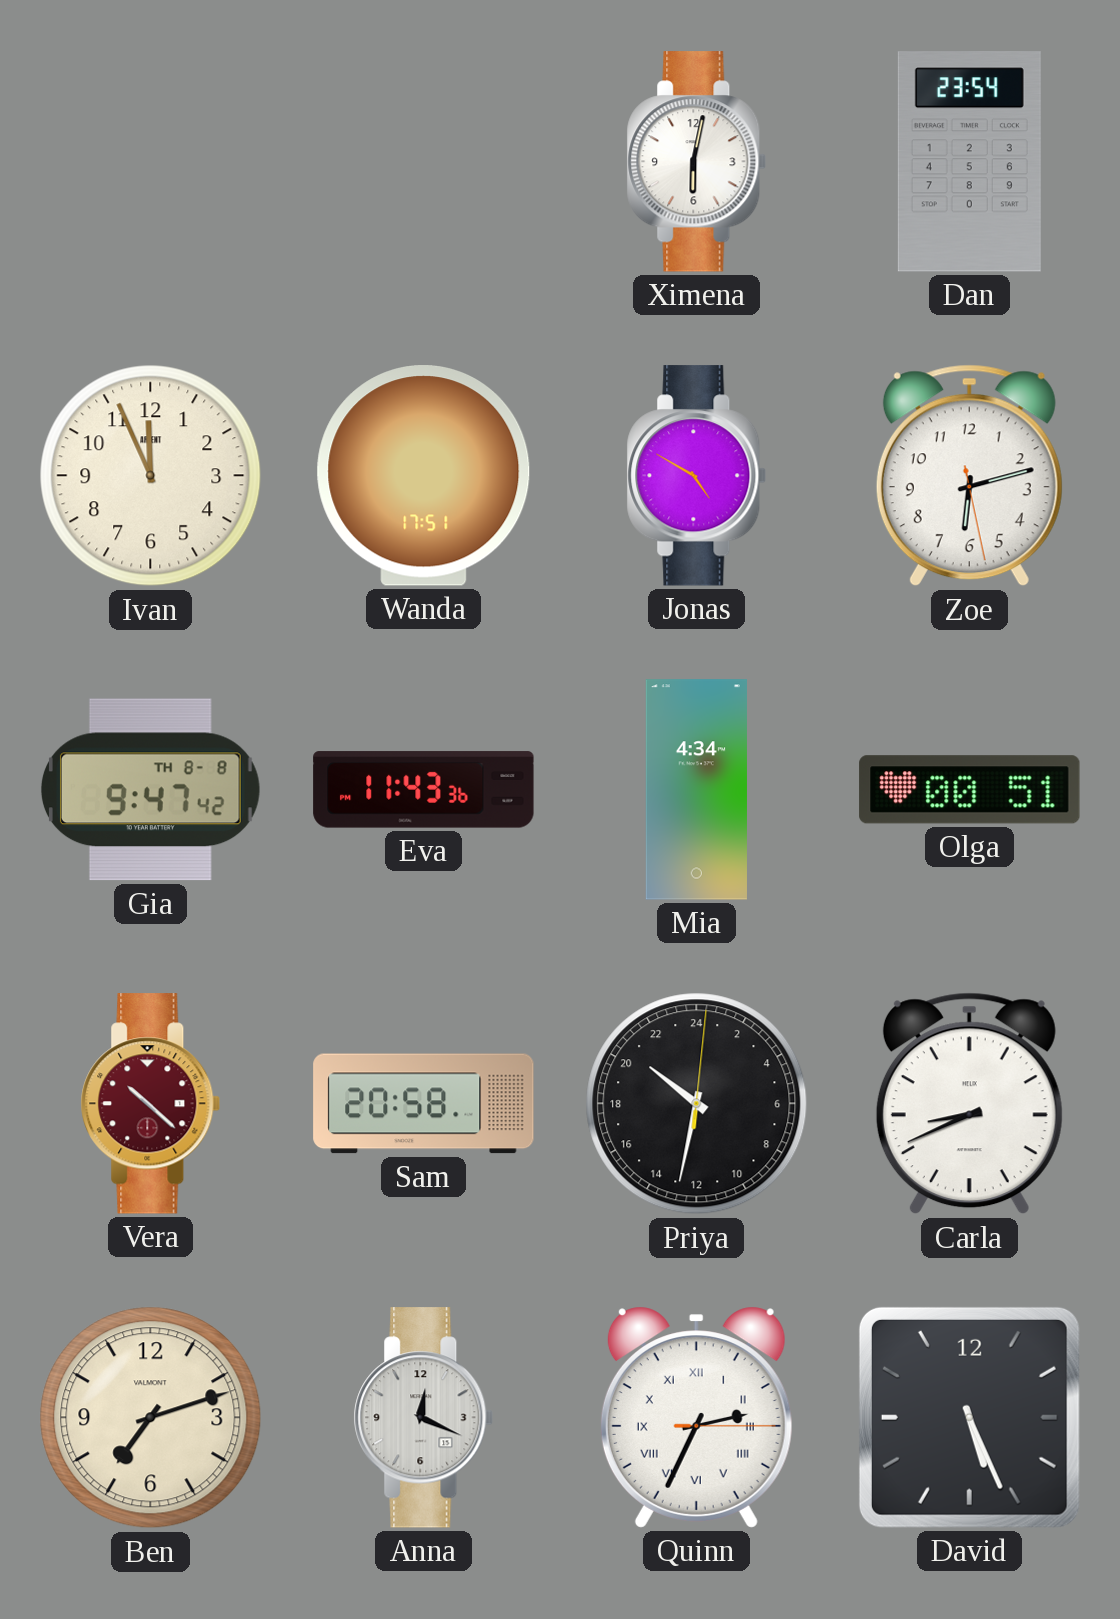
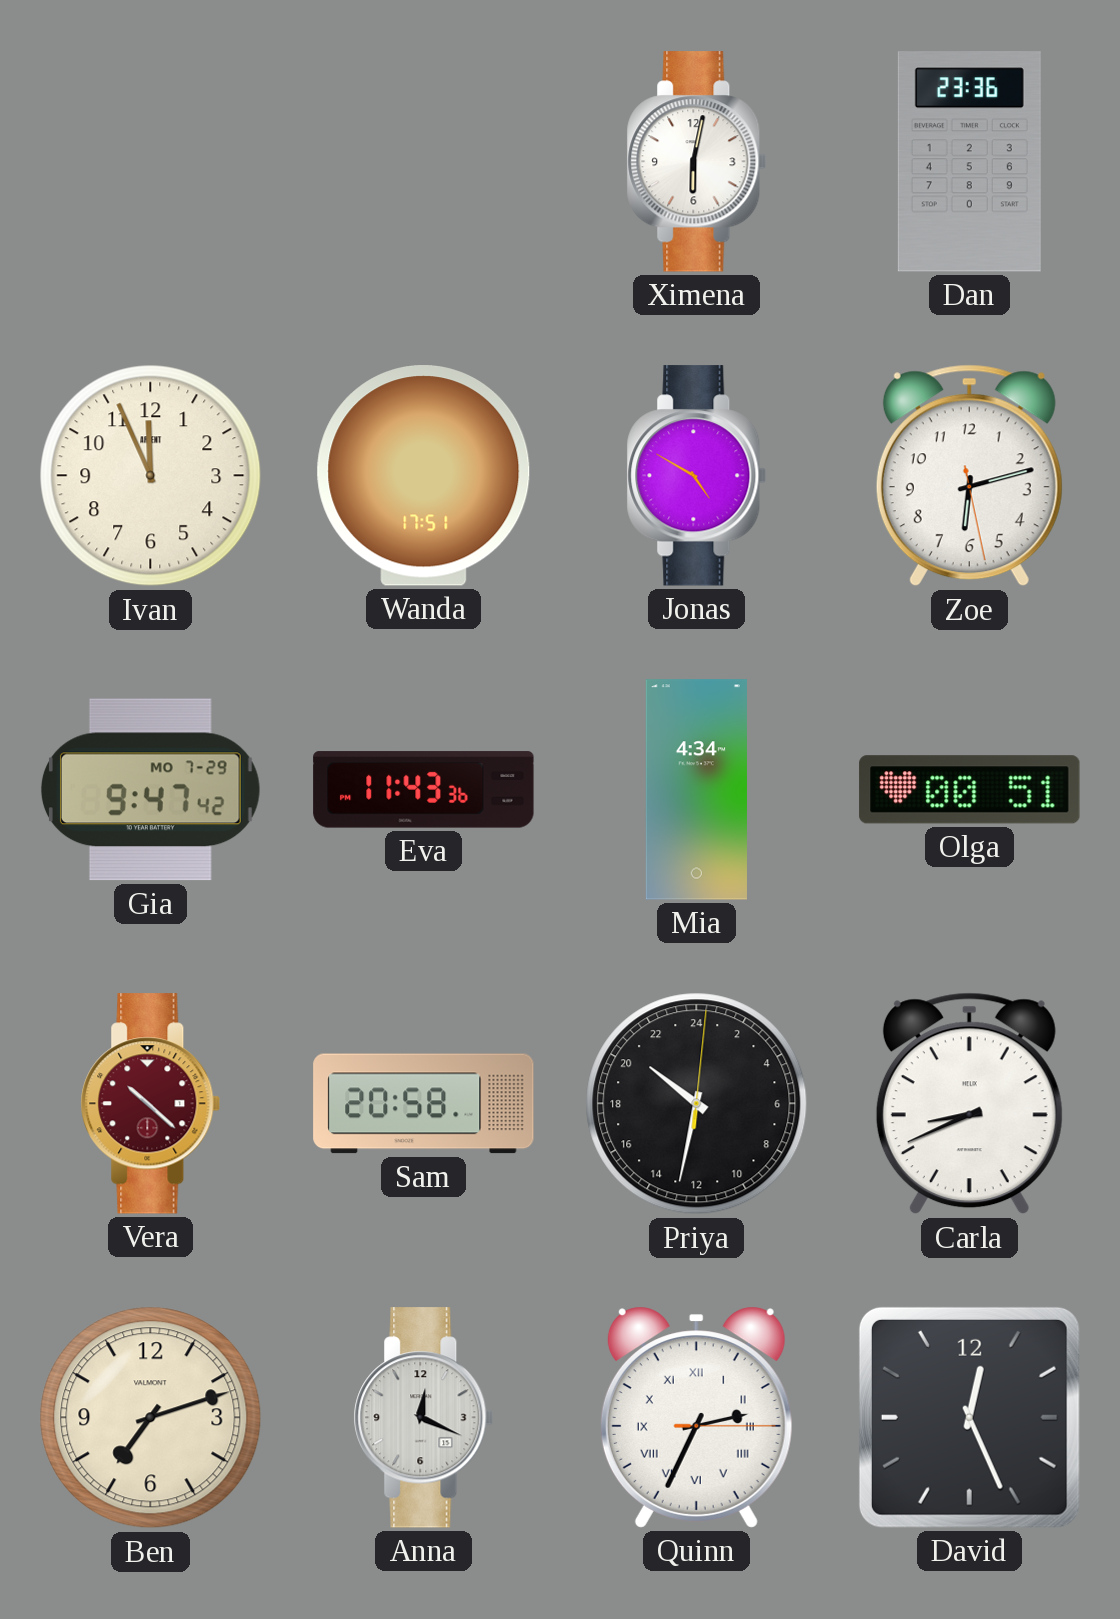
Dan: 23:54 -> 23:36
Gia date: TH 8-8 -> MO 7-29
David: 5:26 -> 12:26
